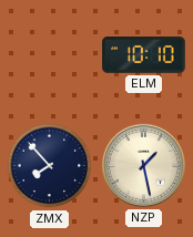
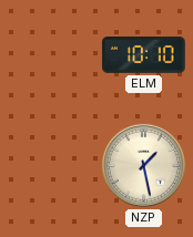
ZMX: 7:53 -> none
